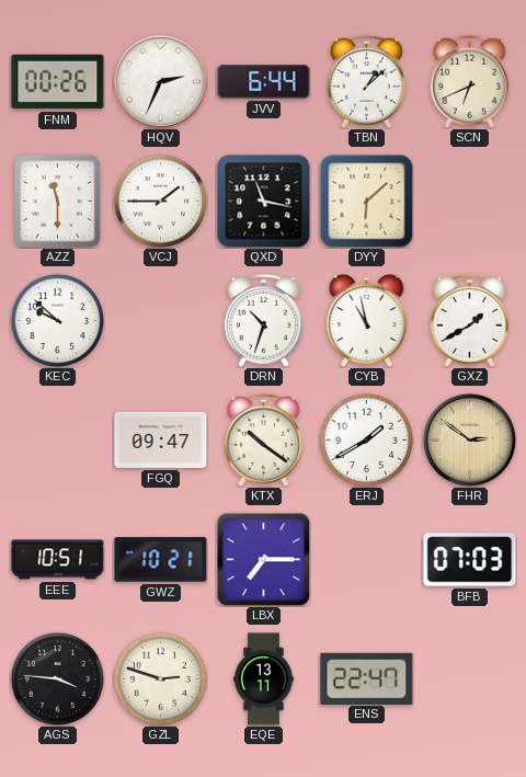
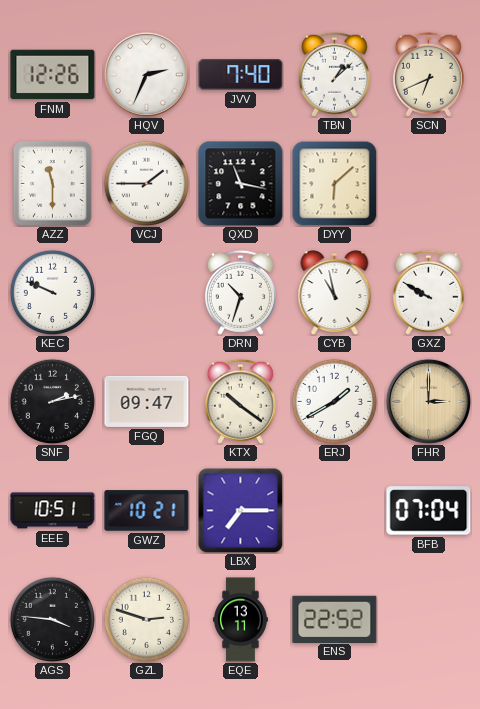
FNM: 00:26 -> 12:26
JVV: 6:44 -> 7:40
KEC: 9:52 -> 9:49
GXZ: 1:40 -> 9:50
SNF: none -> 2:13
FHR: 2:51 -> 3:00
BFB: 07:03 -> 07:04
ENS: 22:47 -> 22:52
